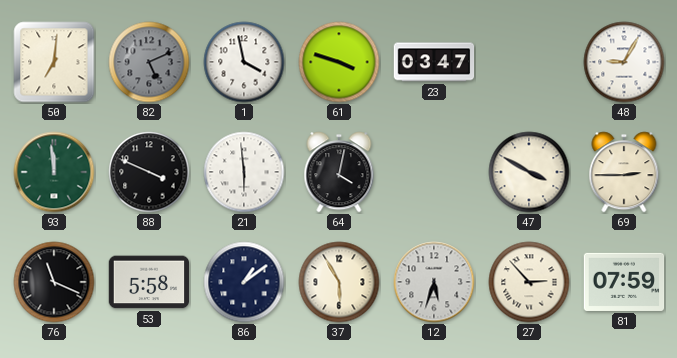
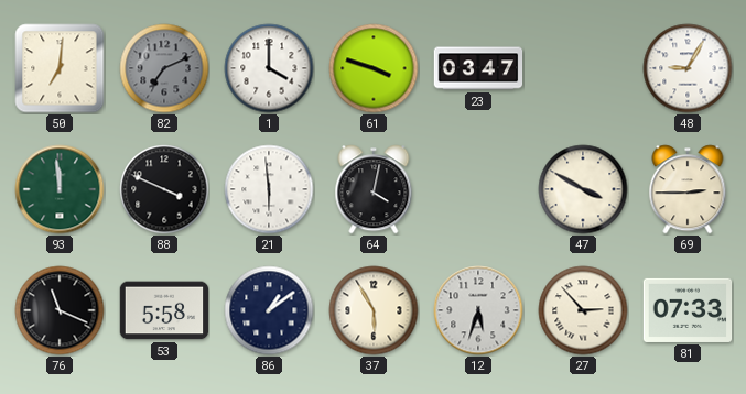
82: 5:11 -> 7:11
1: 3:58 -> 4:00
81: 07:59 -> 07:33
